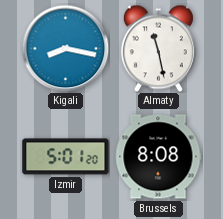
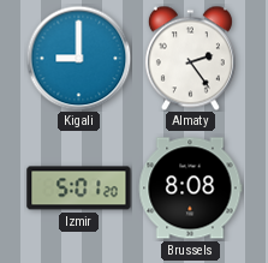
Kigali: 8:17 -> 9:00
Almaty: 11:28 -> 2:24
